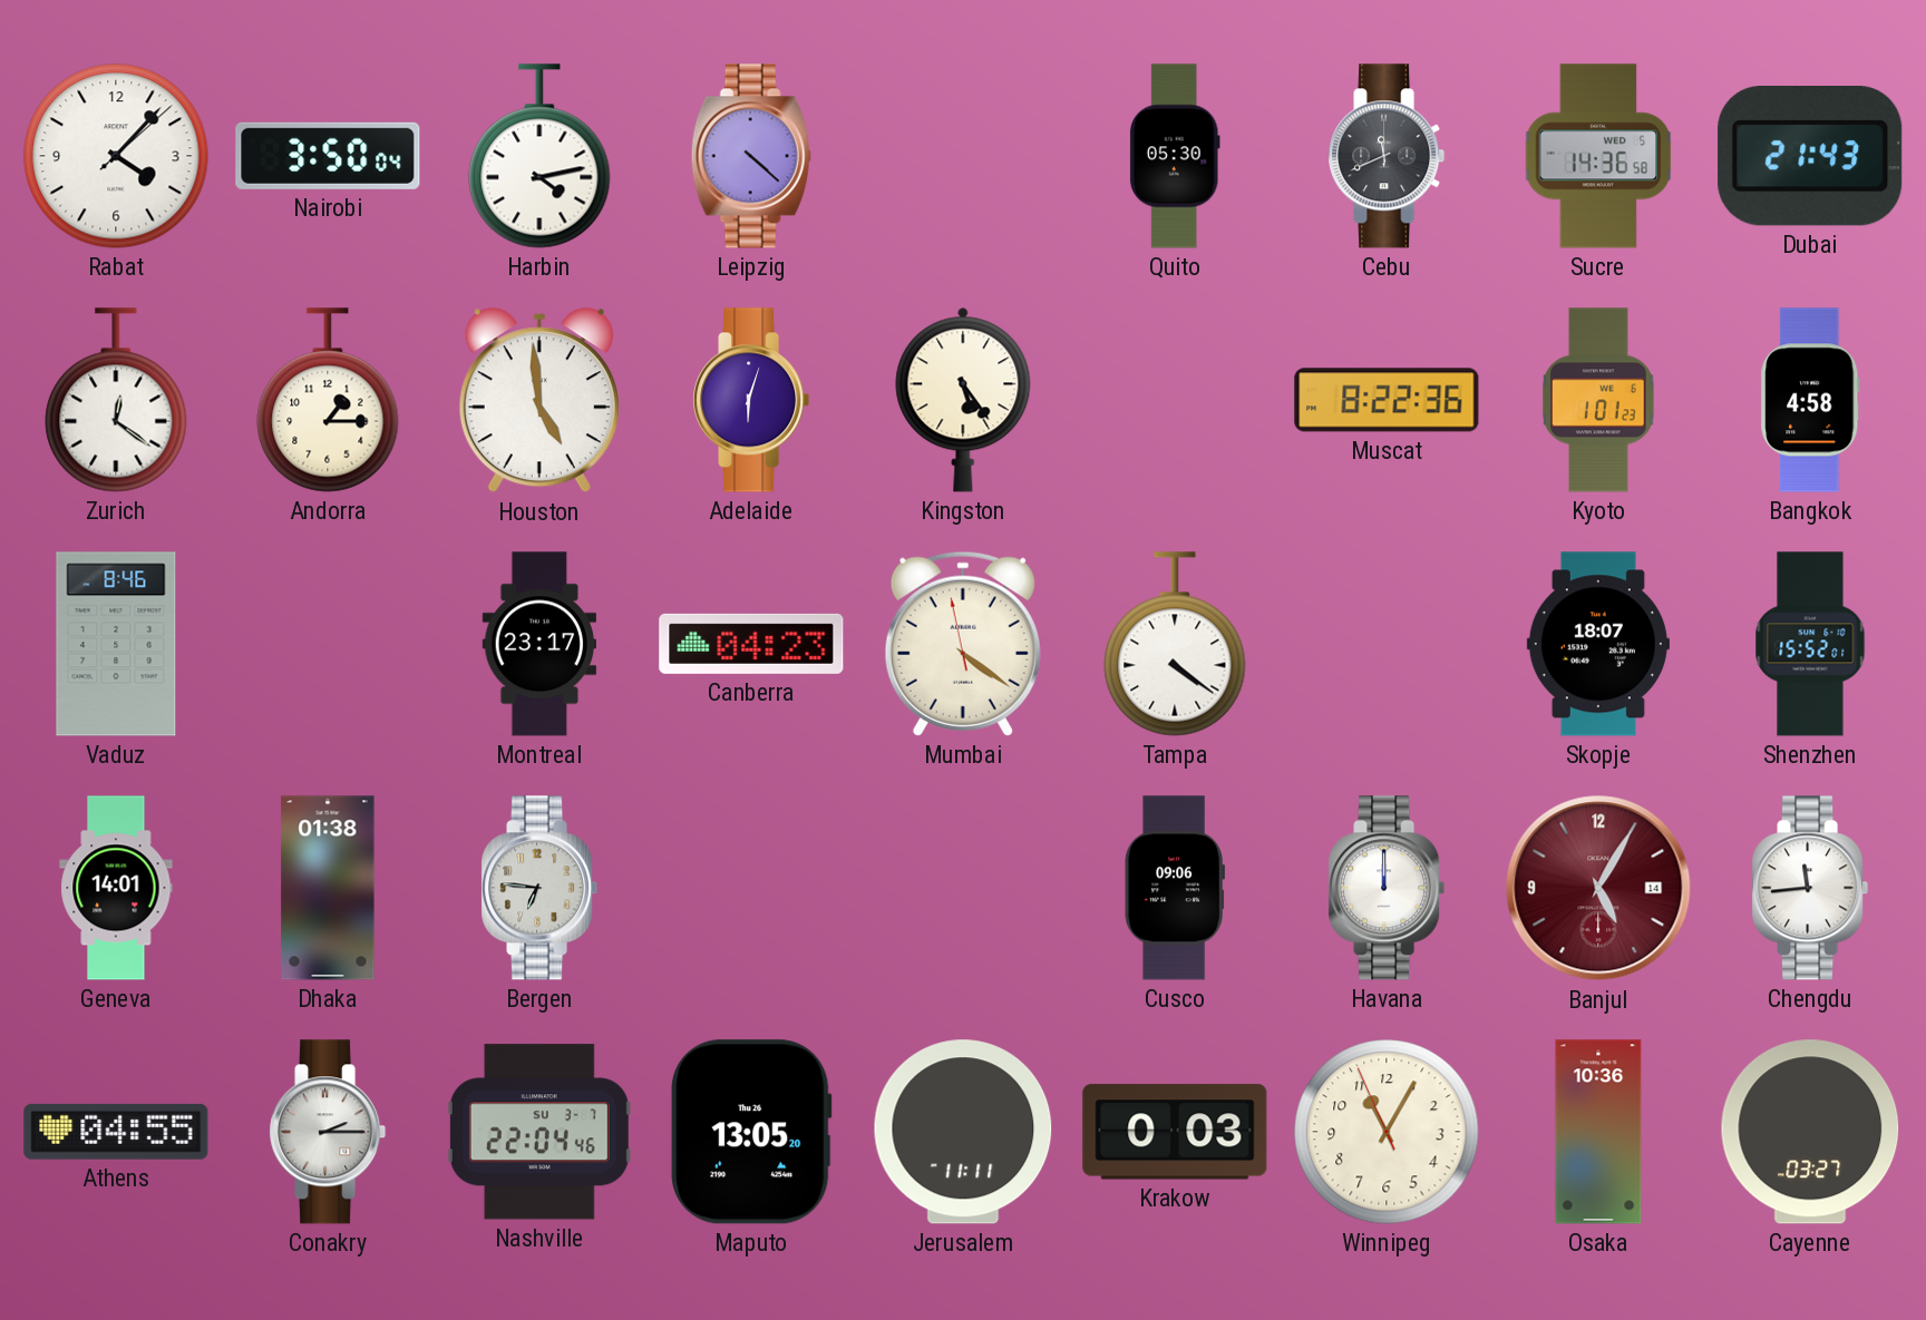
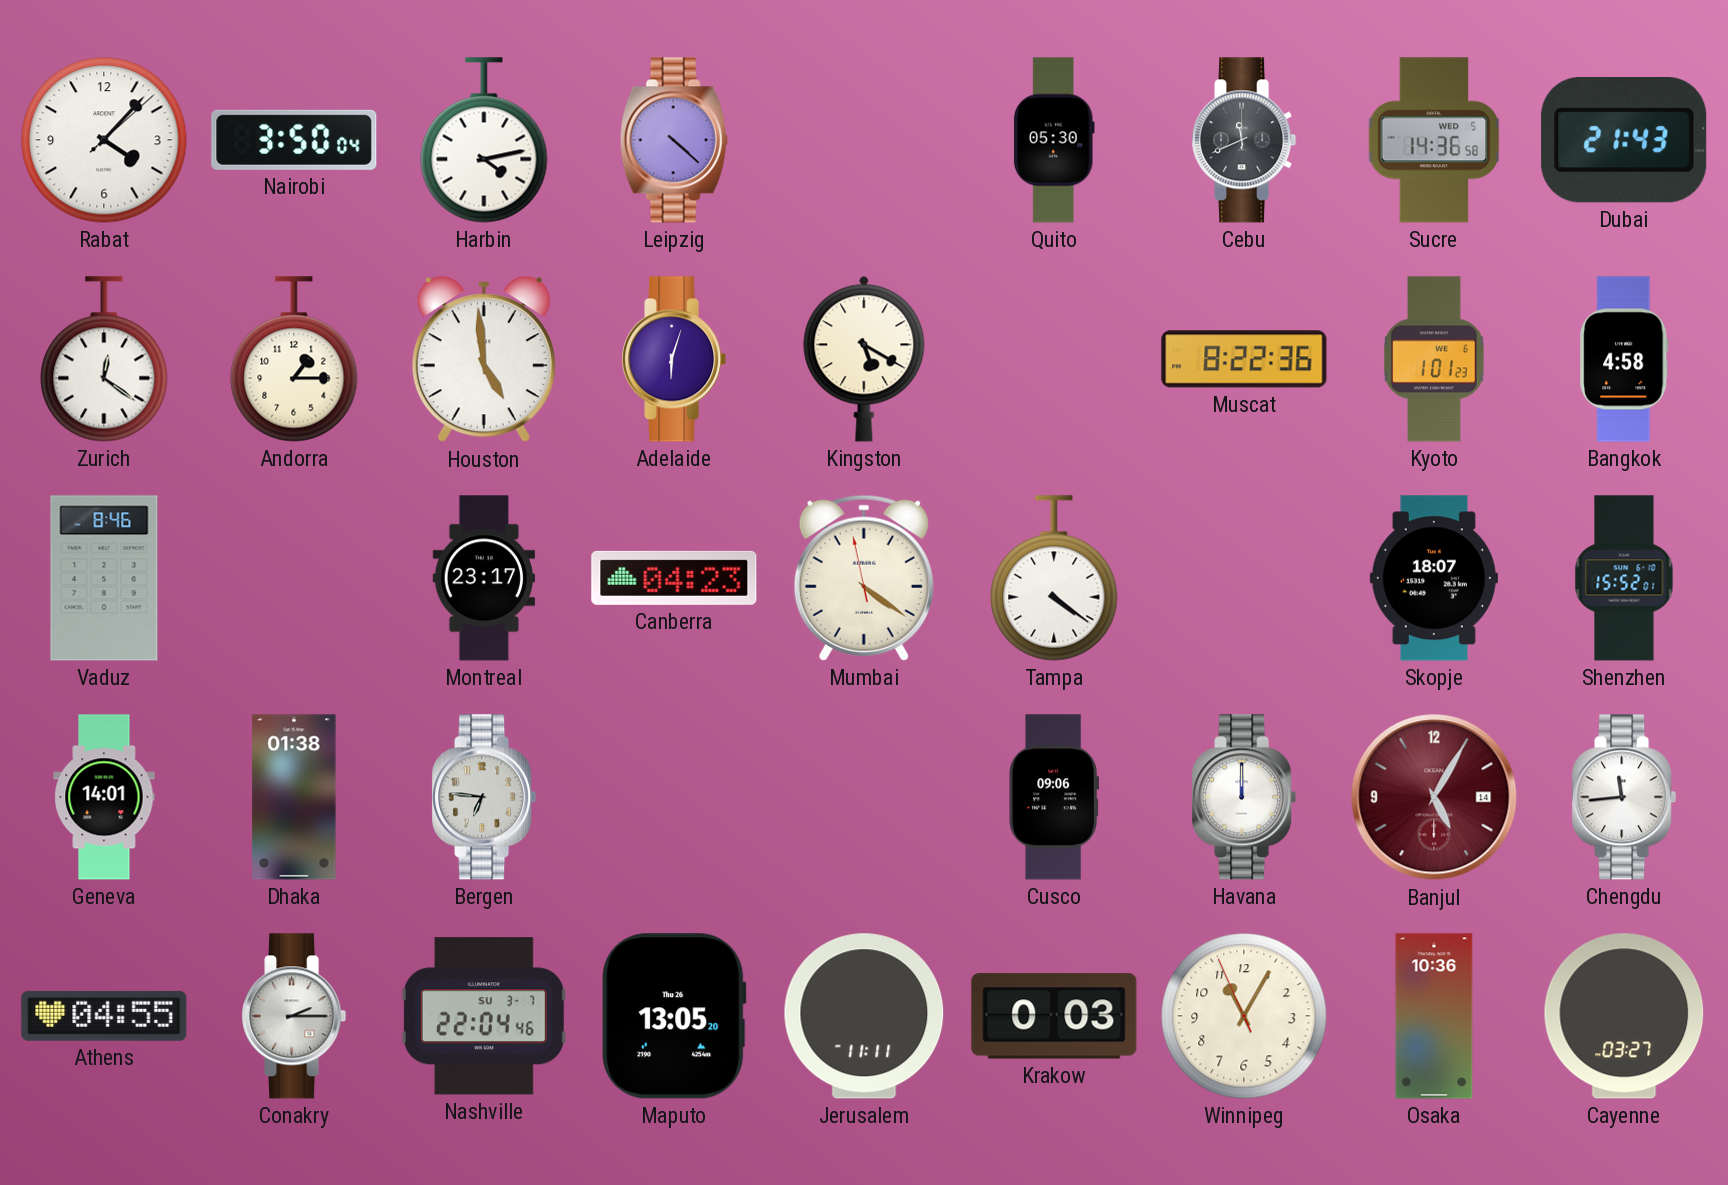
Kingston: 5:24 -> 5:20
